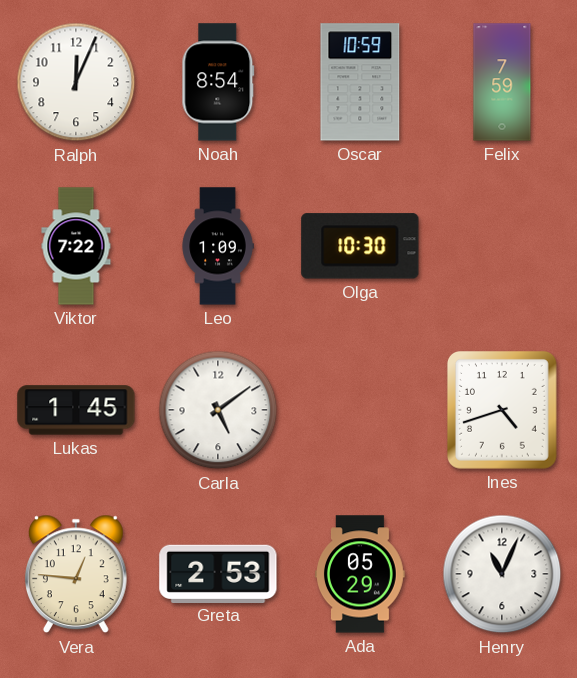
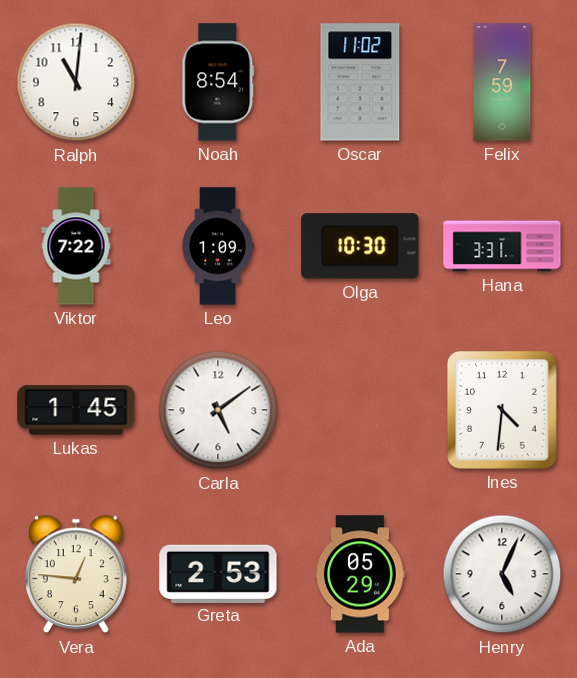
Ralph: 12:04 -> 11:01
Oscar: 10:59 -> 11:02
Hana: none -> 3:31
Ines: 4:42 -> 4:31
Henry: 11:04 -> 5:04
